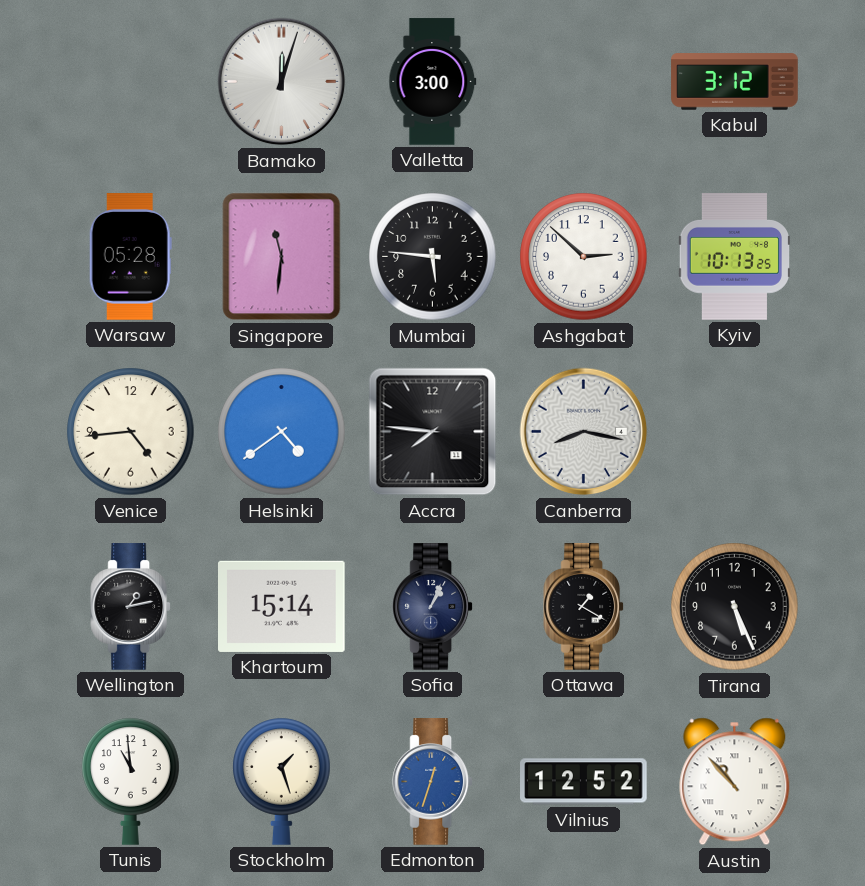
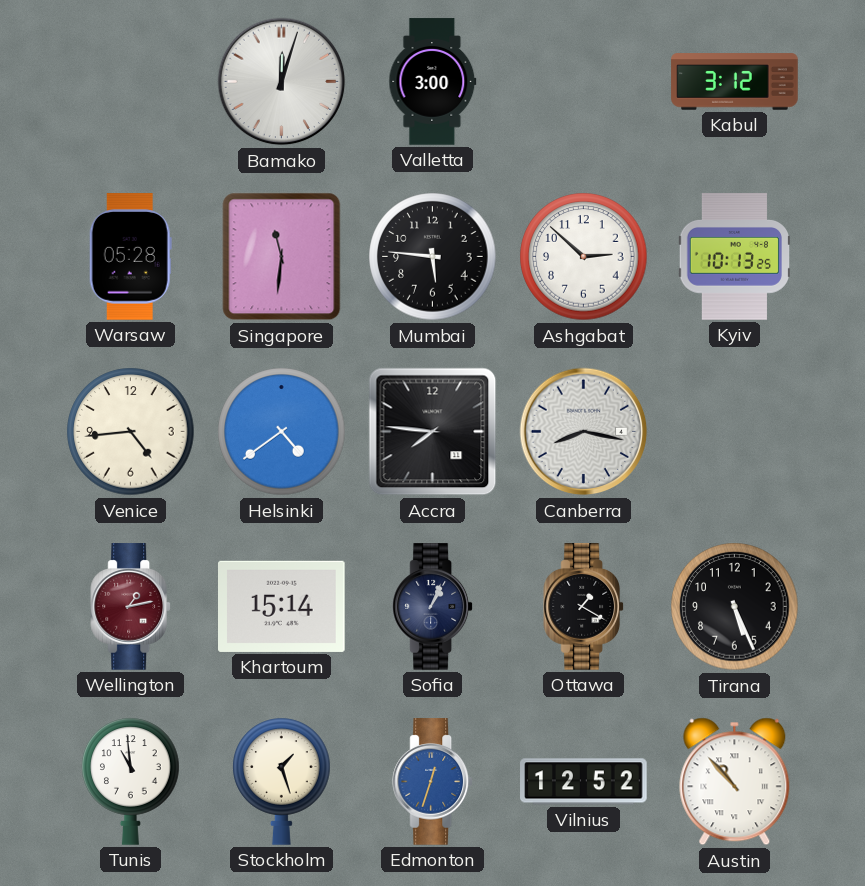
Wellington dial: black -> burgundy
